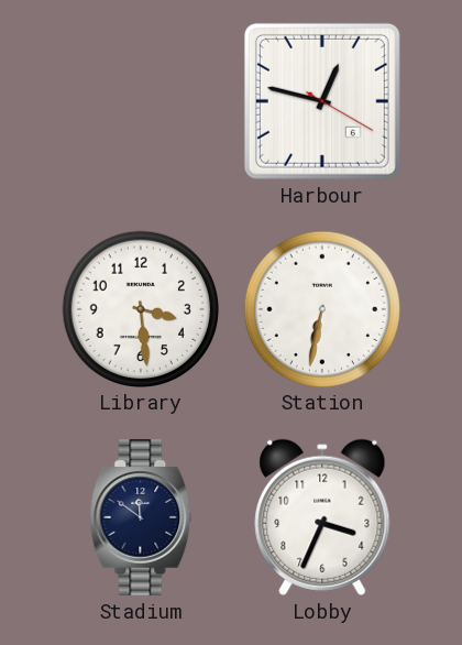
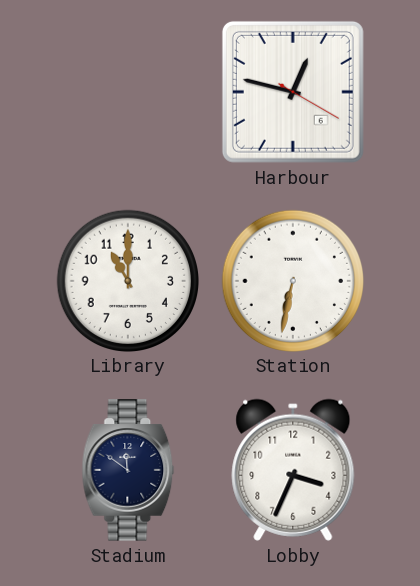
Library: 3:29 -> 11:00
